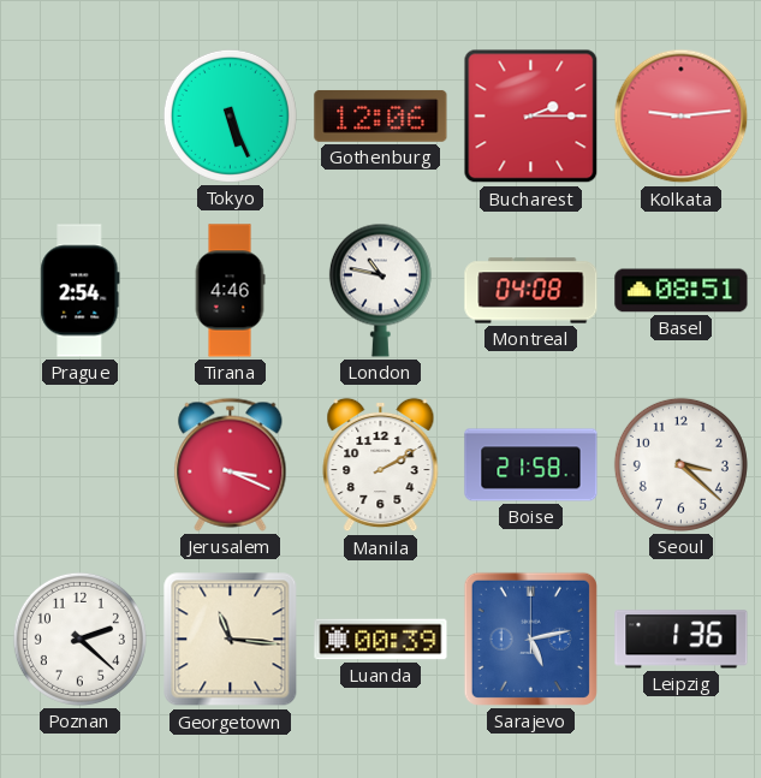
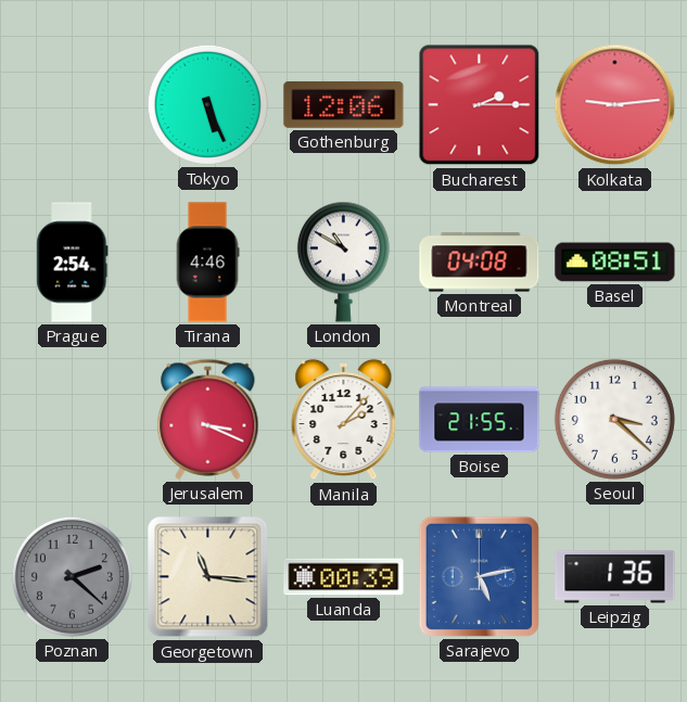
London: 10:47 -> 10:50
Manila: 2:10 -> 2:07
Boise: 21:58 -> 21:55
Poznan dial: white -> grey
